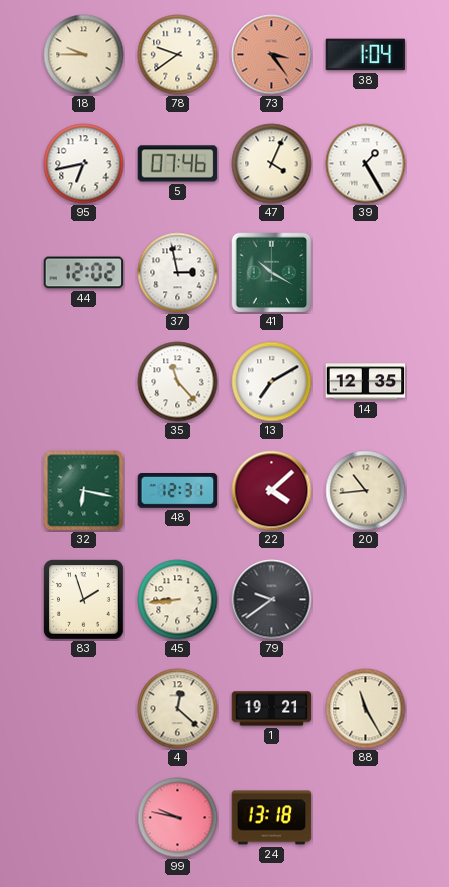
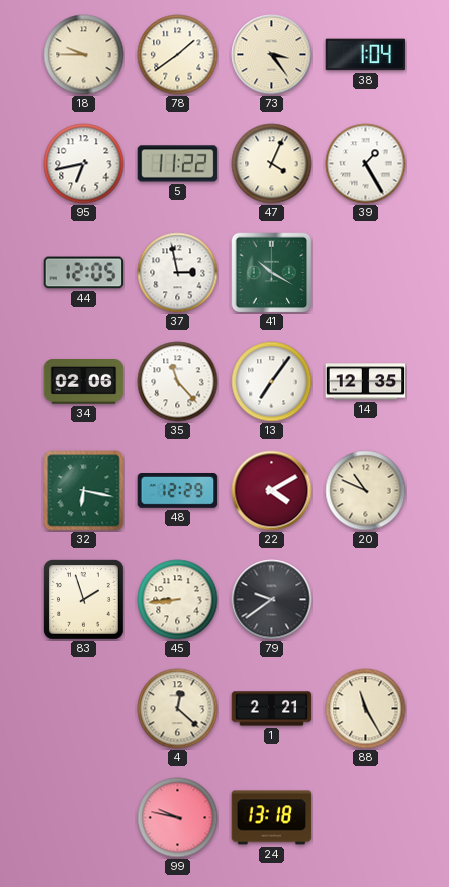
78: 9:39 -> 1:39
73 dial: salmon -> cream
5: 07:46 -> 11:22
44: 12:02 -> 12:05
34: none -> 02:06
13: 7:10 -> 7:06
48: 12:31 -> 12:29
22: 4:08 -> 4:10
20: 10:44 -> 10:49
1: 19:21 -> 2:21
